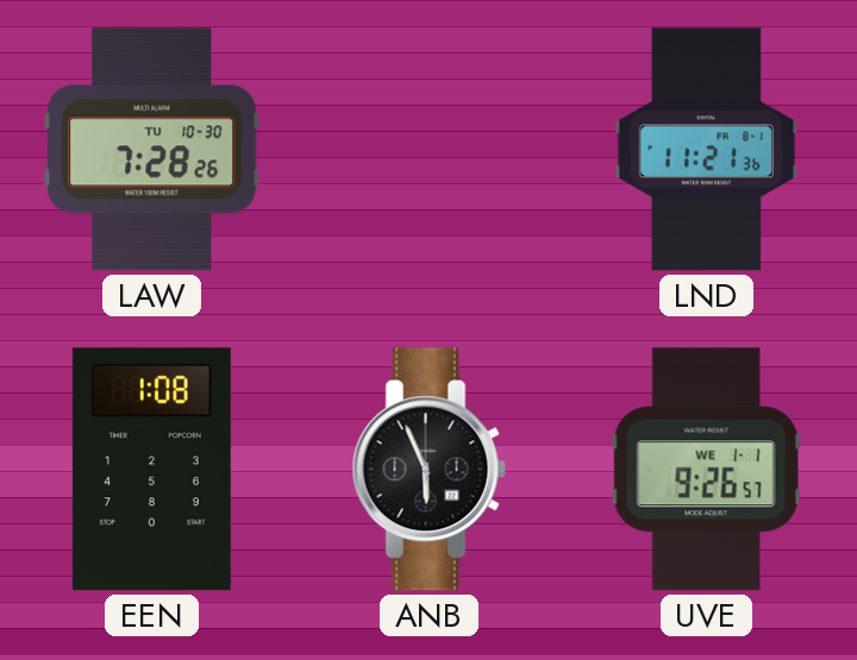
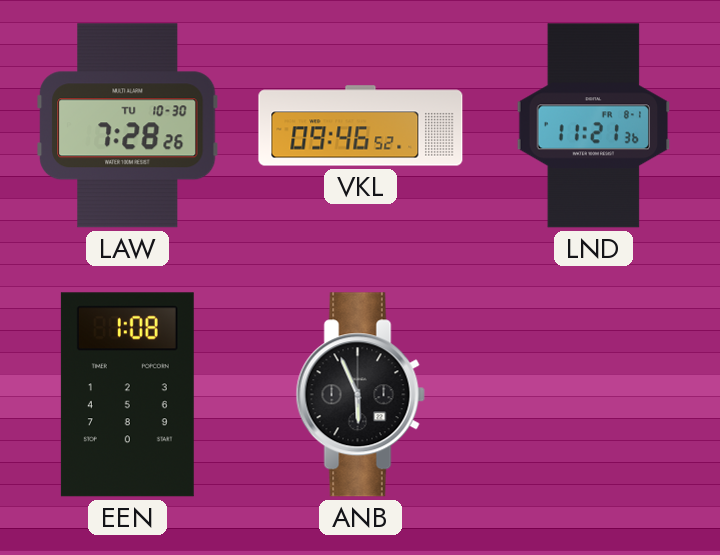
VKL: none -> 09:46
UVE: 9:26 -> none
